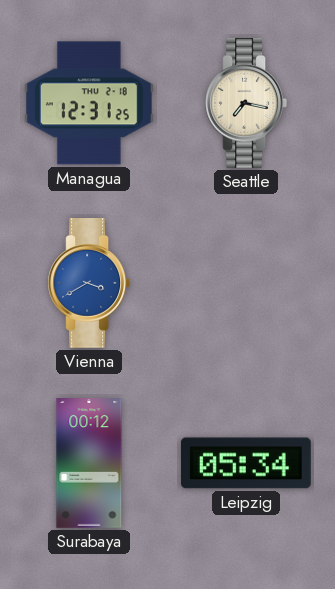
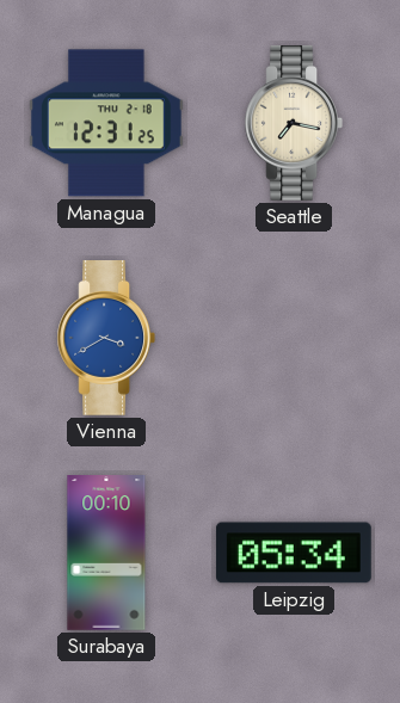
Surabaya: 00:12 -> 00:10
